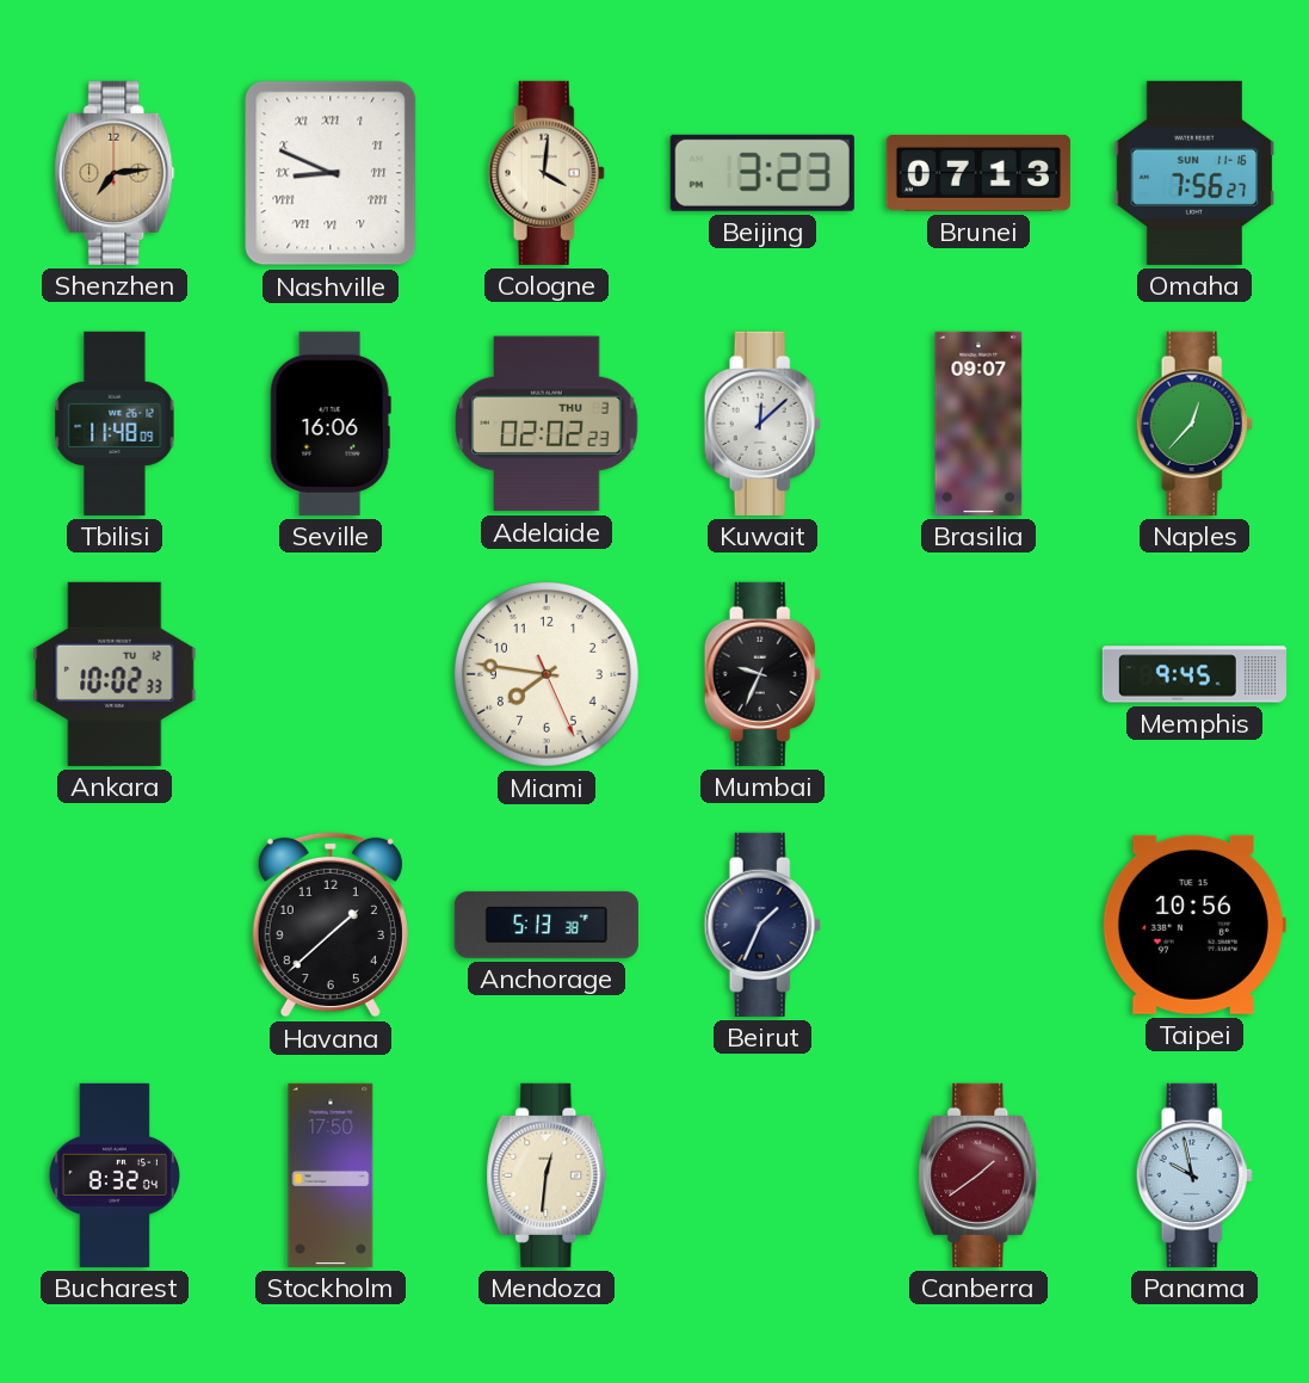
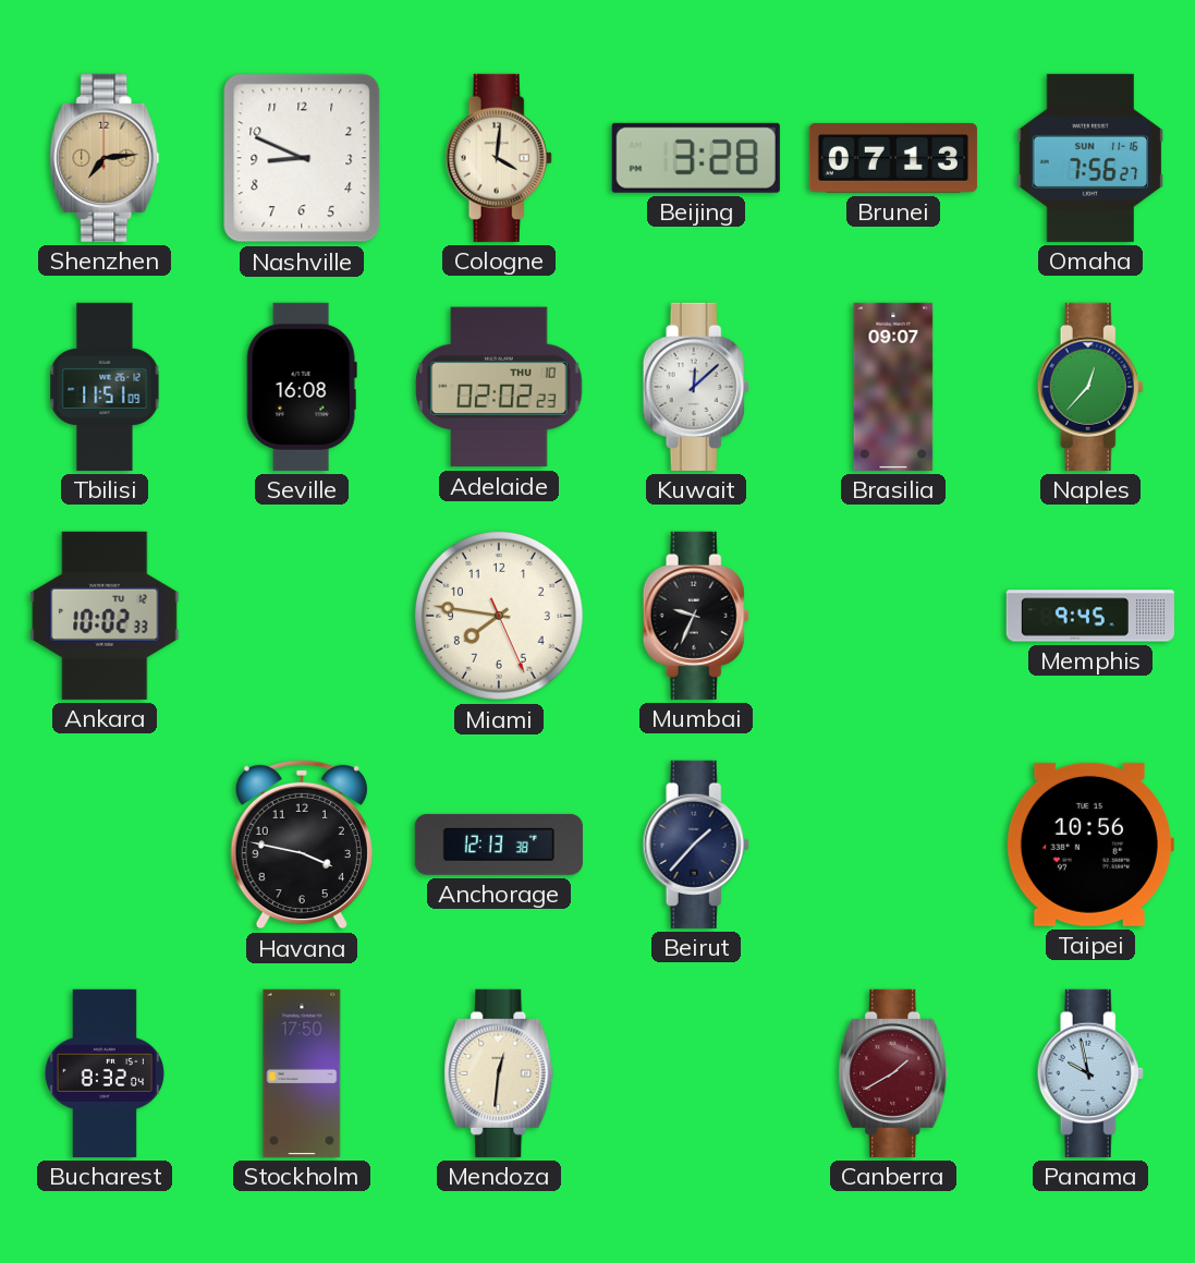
Nashville numerals: Roman -> Arabic
Beijing: 3:23 -> 3:28
Tbilisi: 11:48 -> 11:51
Seville: 16:06 -> 16:08
Adelaide date: THU 3 -> THU 10
Havana: 1:38 -> 3:47
Anchorage: 5:13 -> 12:13
Beirut: 1:34 -> 1:37
Canberra: 1:39 -> 1:40
